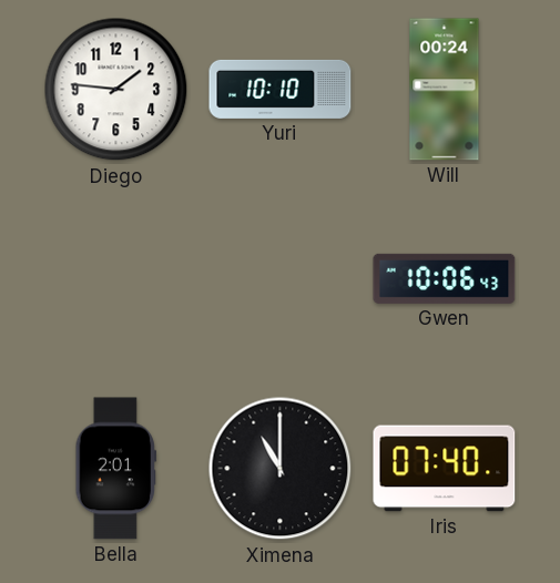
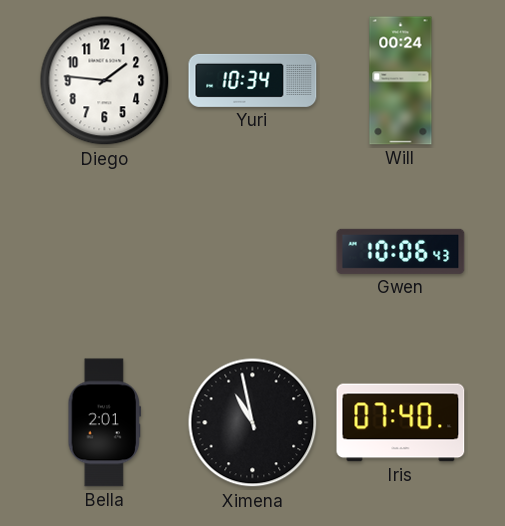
Yuri: 10:10 -> 10:34
Ximena: 11:00 -> 10:58
